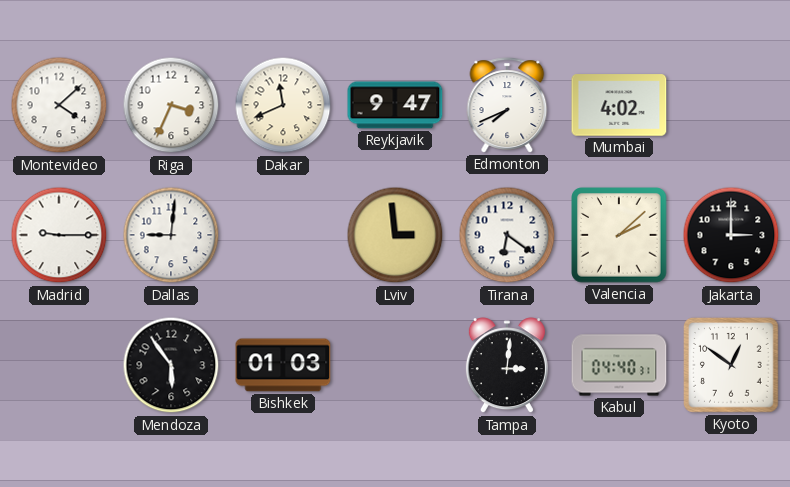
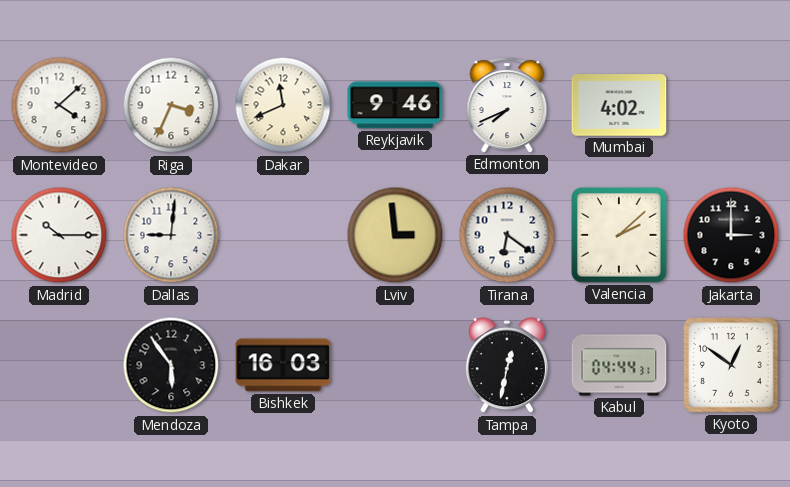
Reykjavik: 9:47 -> 9:46
Madrid: 9:15 -> 10:15
Bishkek: 01:03 -> 16:03
Tampa: 3:01 -> 12:32
Kabul: 04:40 -> 04:44
